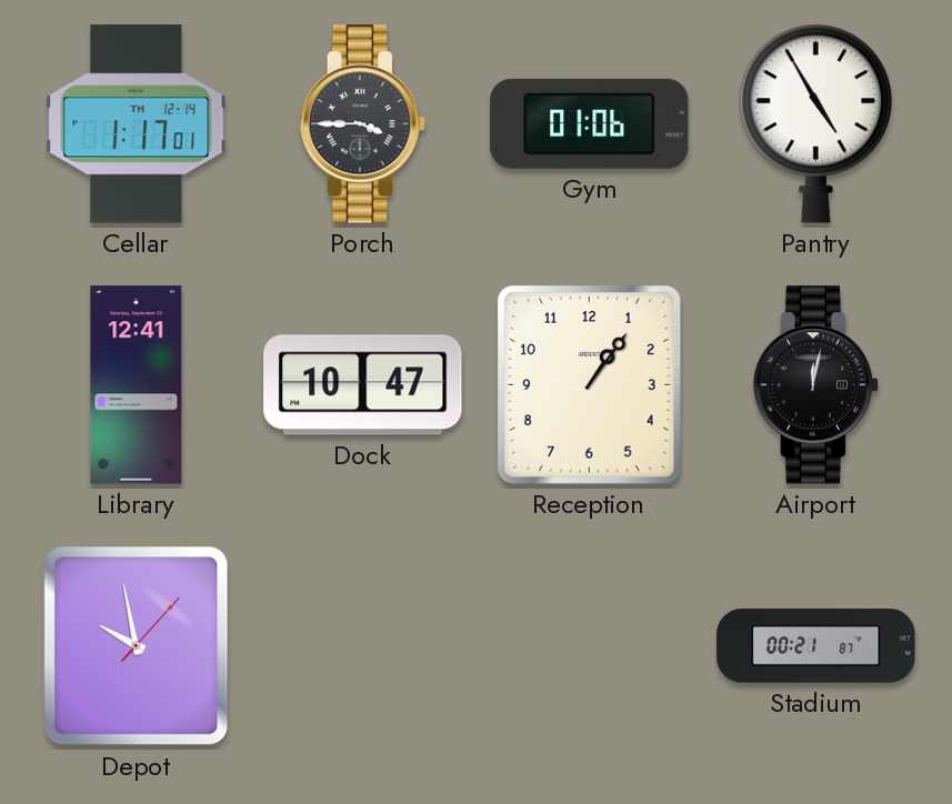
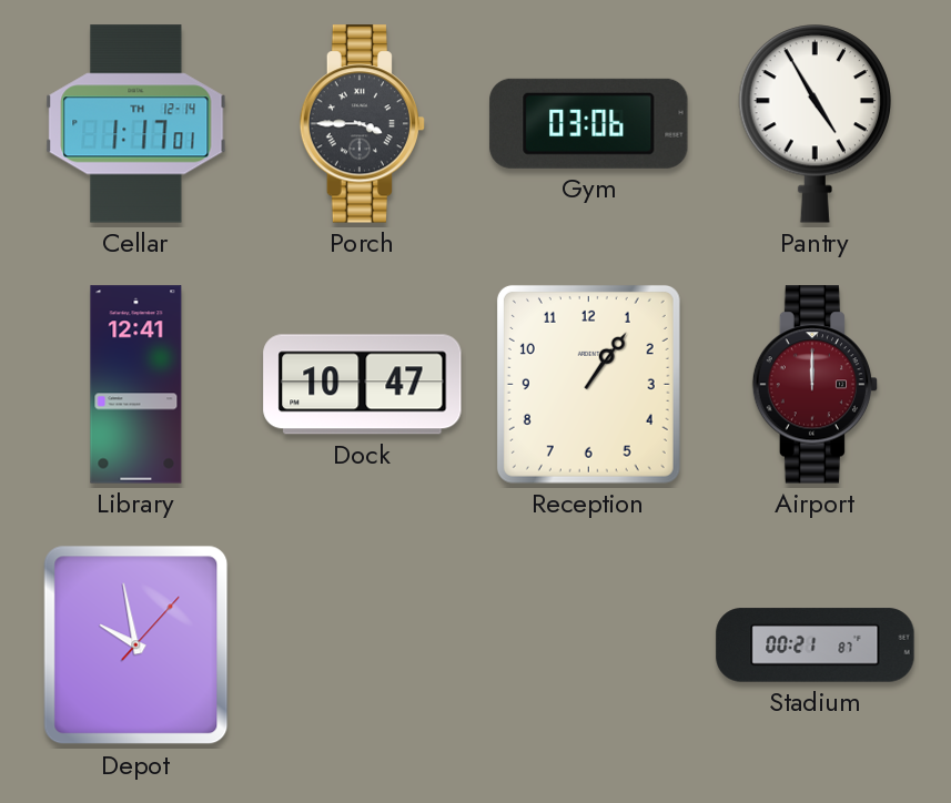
Gym: 01:06 -> 03:06
Airport: 12:02 -> 12:00
Airport dial: black -> burgundy
